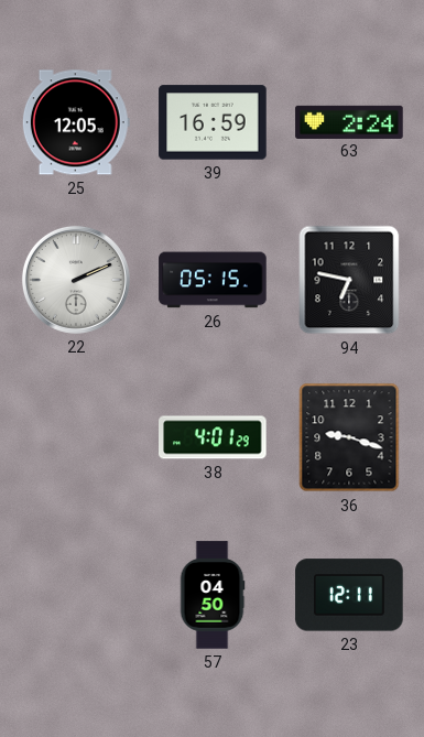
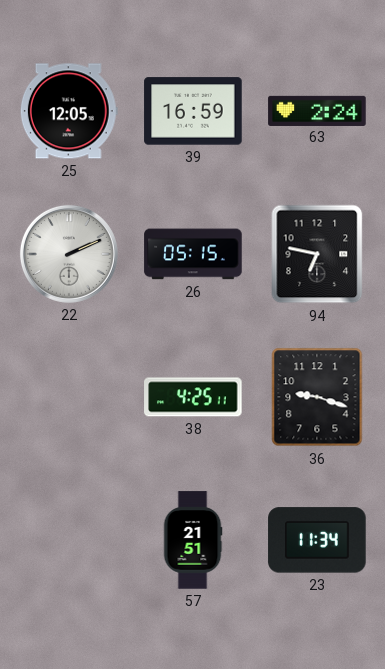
38: 4:01 -> 4:25
57: 04:50 -> 21:51
23: 12:11 -> 11:34
